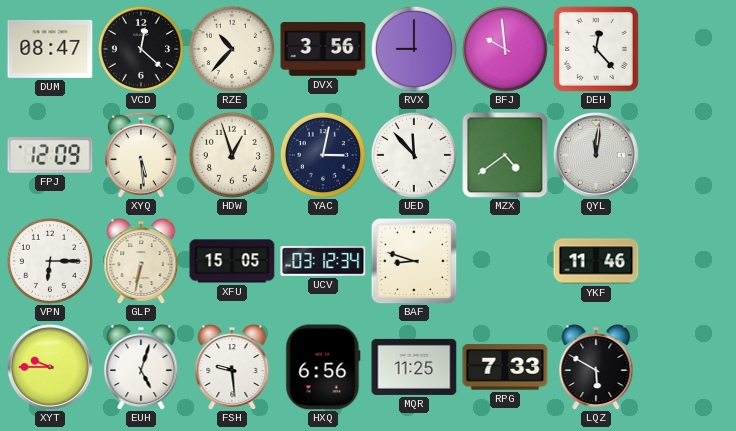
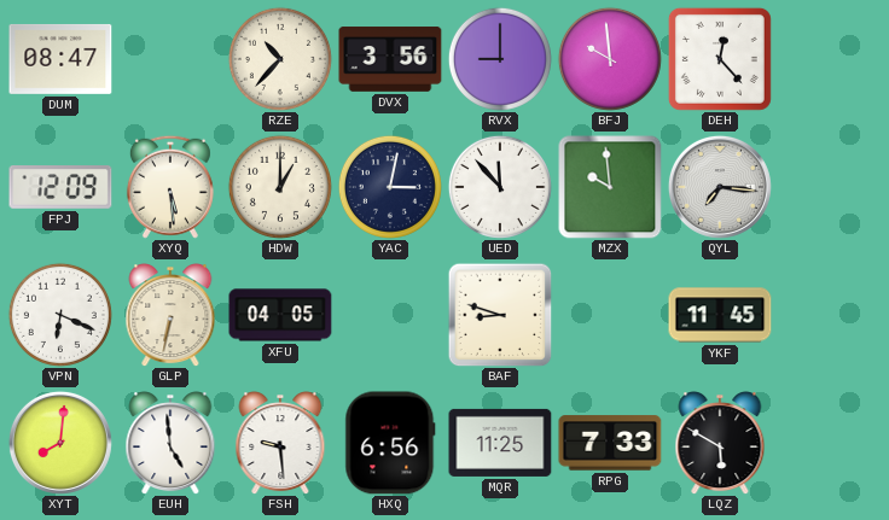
VCD: 12:22 -> none
HDW: 12:57 -> 1:00
MZX: 4:39 -> 9:59
QYL: 12:01 -> 7:16
VPN: 6:15 -> 6:19
XFU: 15:05 -> 04:05
UCV: 03:12 -> none
YKF: 11:46 -> 11:45
XYT: 9:45 -> 8:01
EUH: 5:03 -> 4:59
